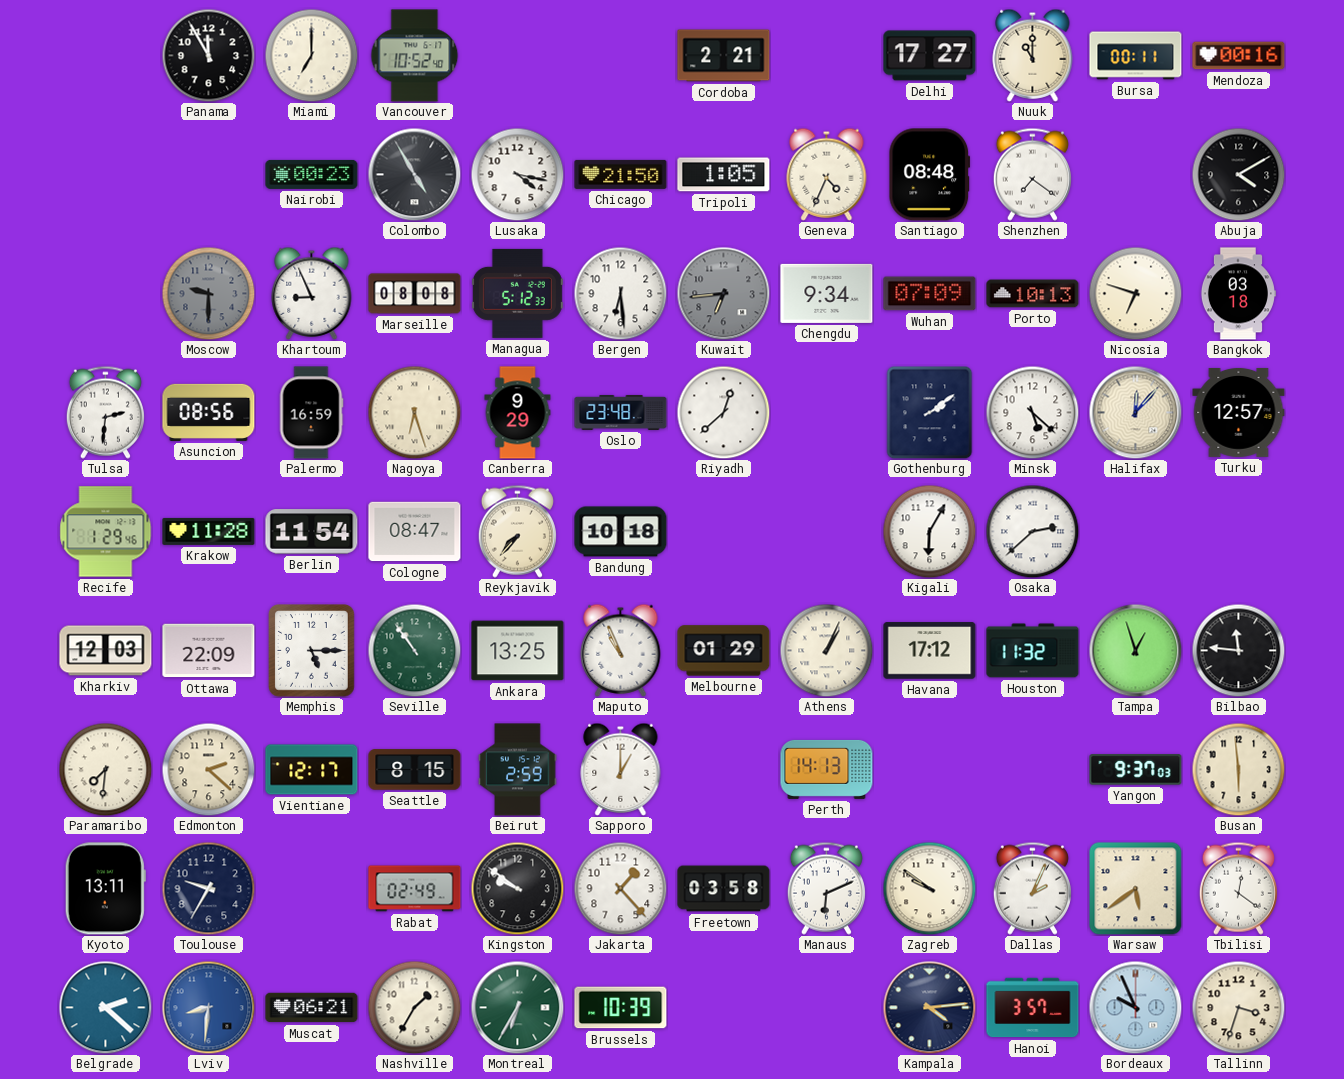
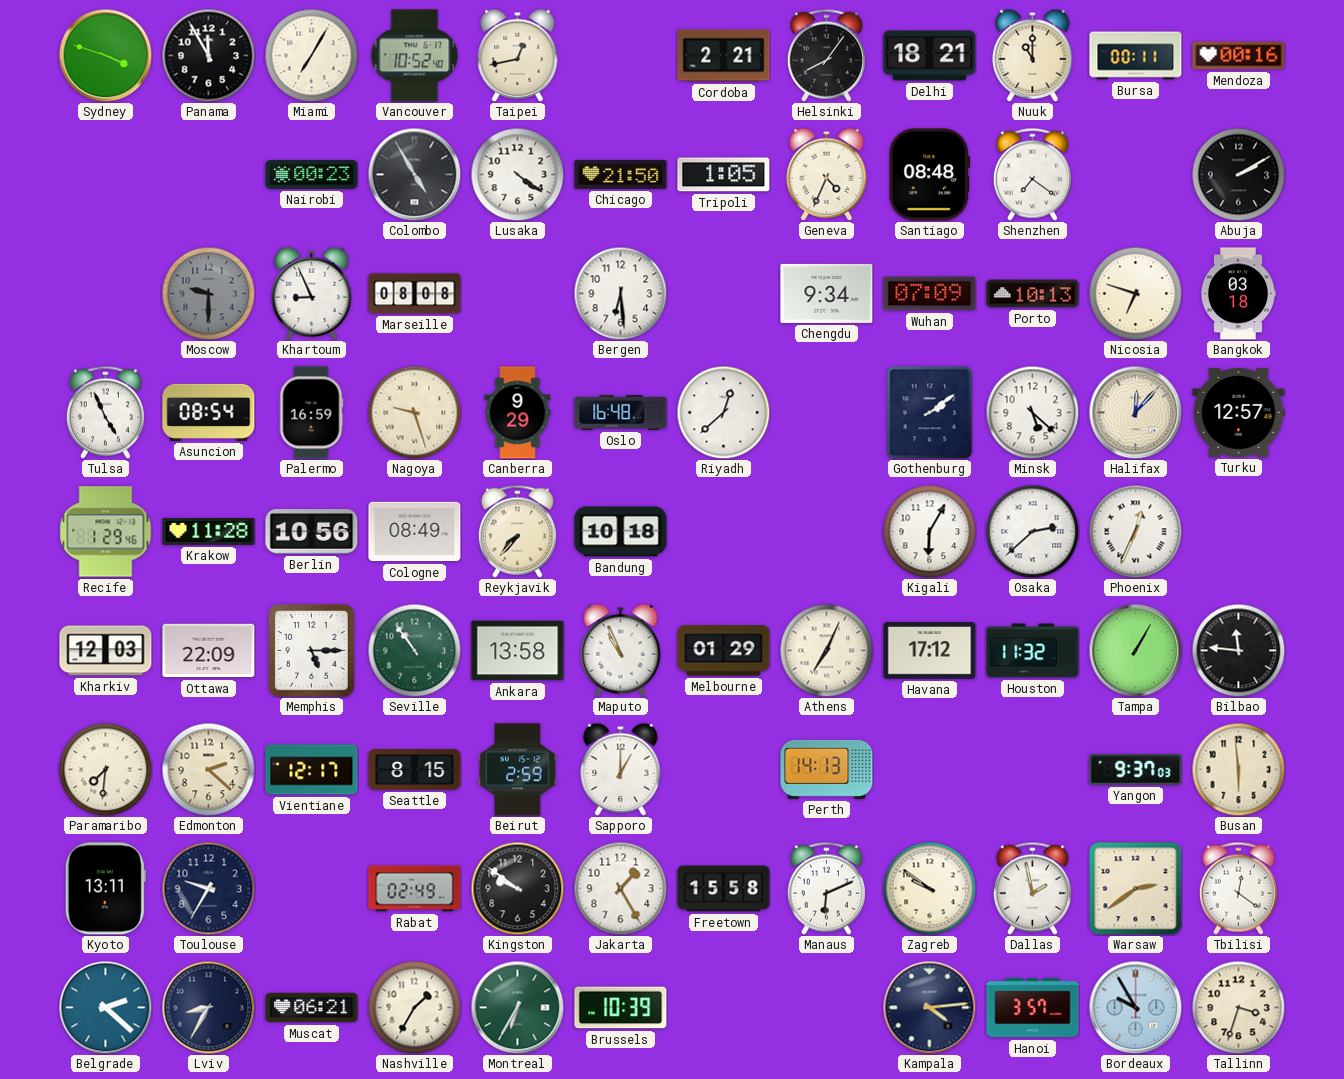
Sydney: none -> 3:48
Miami: 7:00 -> 7:05
Taipei: none -> 12:43
Helsinki: none -> 8:06
Delhi: 17:27 -> 18:21
Lusaka: 4:17 -> 4:21
Abuja: 4:10 -> 2:10
Managua: 5:12 -> none
Kuwait: 6:44 -> none
Tulsa: 2:31 -> 4:56
Asuncion: 08:56 -> 08:54
Nagoya: 6:27 -> 9:27
Oslo: 23:48 -> 16:48
Berlin: 11:54 -> 10:56
Cologne: 08:47 -> 08:49
Phoenix: none -> 12:34
Ankara: 13:25 -> 13:58
Athens: 1:04 -> 7:04
Tampa: 12:57 -> 1:05
Jakarta: 1:23 -> 1:25
Freetown: 03:58 -> 15:58
Dallas: 2:04 -> 1:58
Warsaw: 5:39 -> 2:39
Lviv: 8:31 -> 8:35
Lviv dial: blue -> navy
Bordeaux: 9:56 -> 9:55
